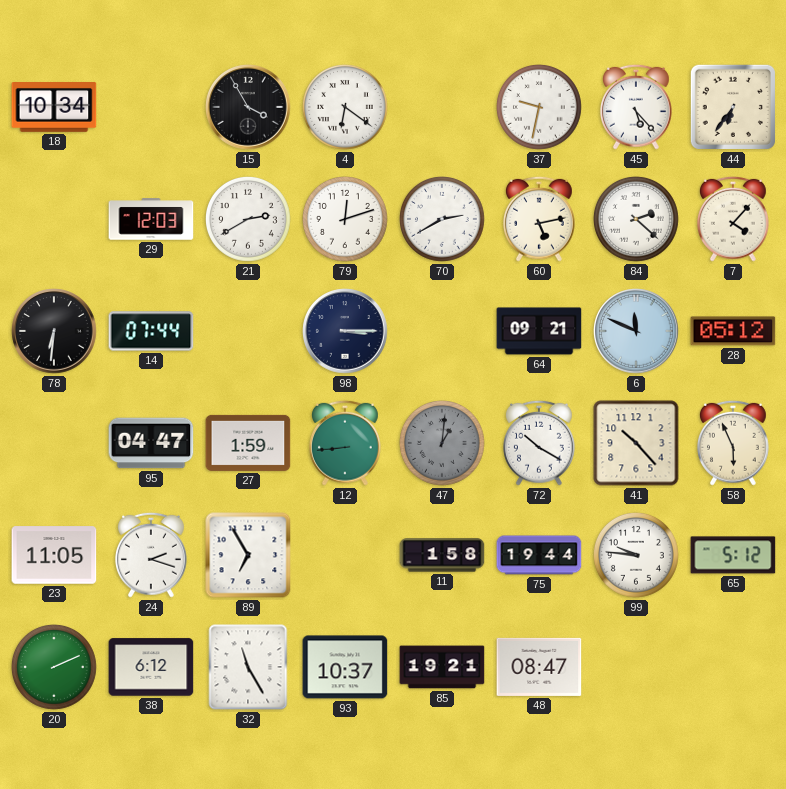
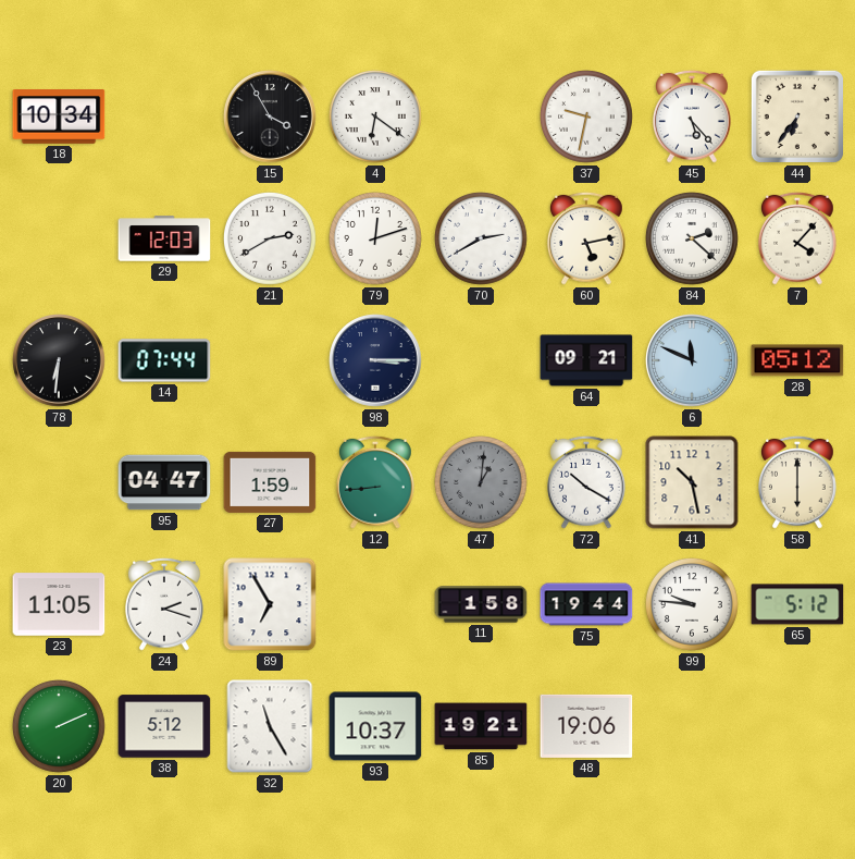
41: 10:23 -> 10:28
58: 5:56 -> 6:00
38: 6:12 -> 5:12
48: 08:47 -> 19:06
